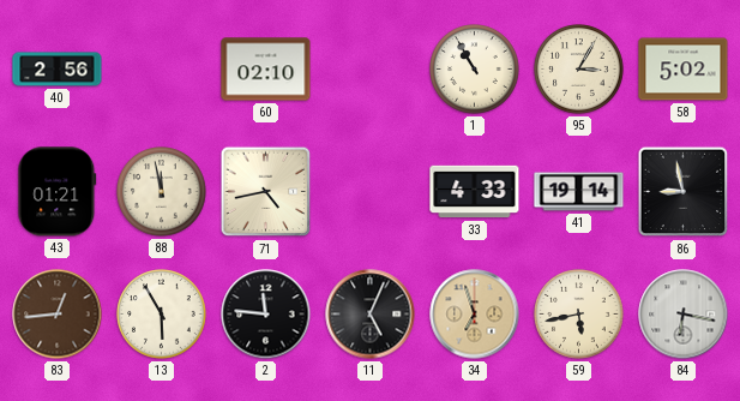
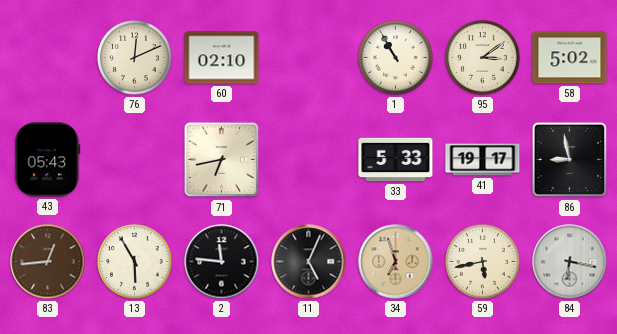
40: 2:56 -> none
76: none -> 12:11
95: 3:05 -> 3:09
43: 01:21 -> 05:43
88: 11:58 -> none
71: 4:43 -> 6:43
33: 4:33 -> 5:33
41: 19:14 -> 19:17
